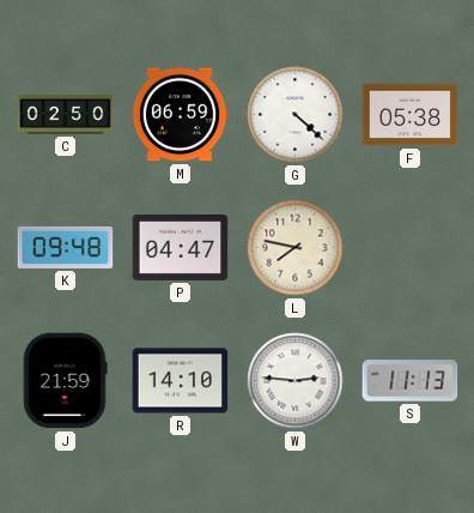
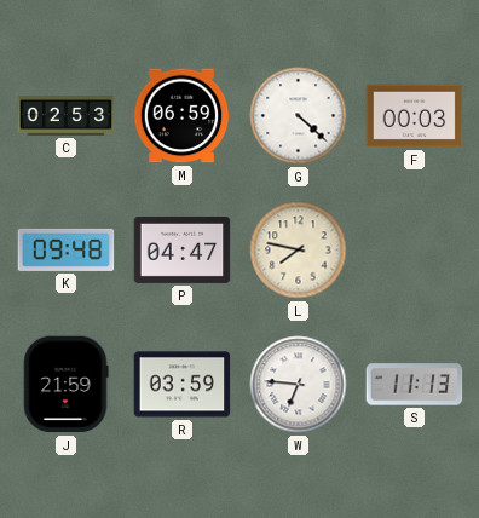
C: 02:50 -> 02:53
F: 05:38 -> 00:03
R: 14:10 -> 03:59
W: 2:46 -> 6:46
